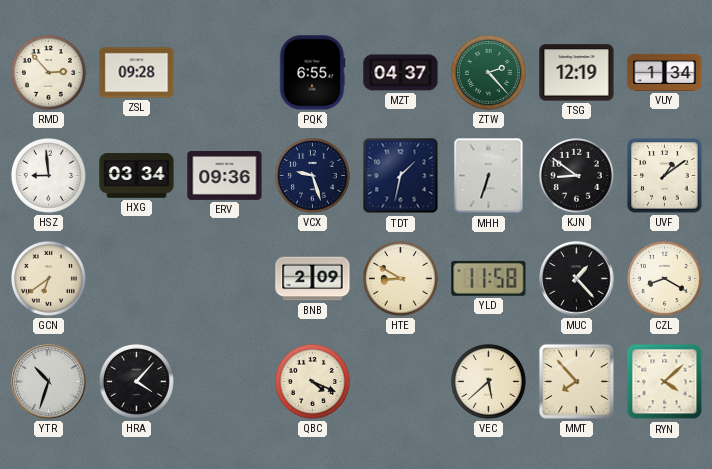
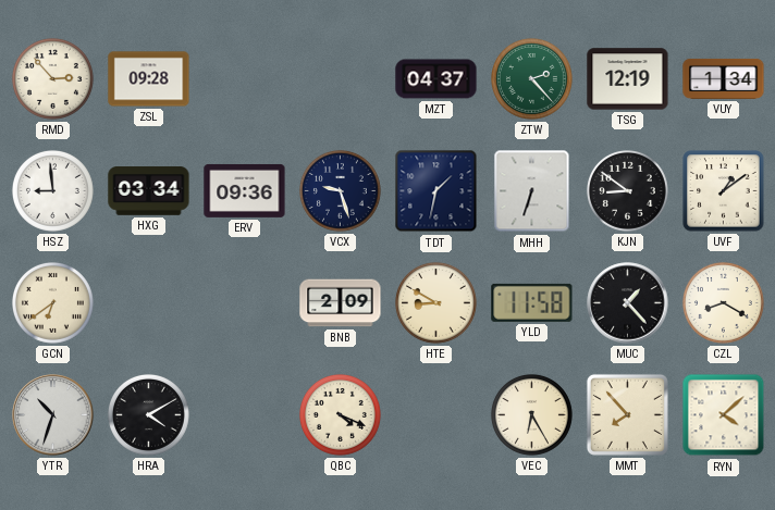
PQK: 6:55 -> none
HRA: 4:07 -> 4:10
VEC: 5:38 -> 6:25
